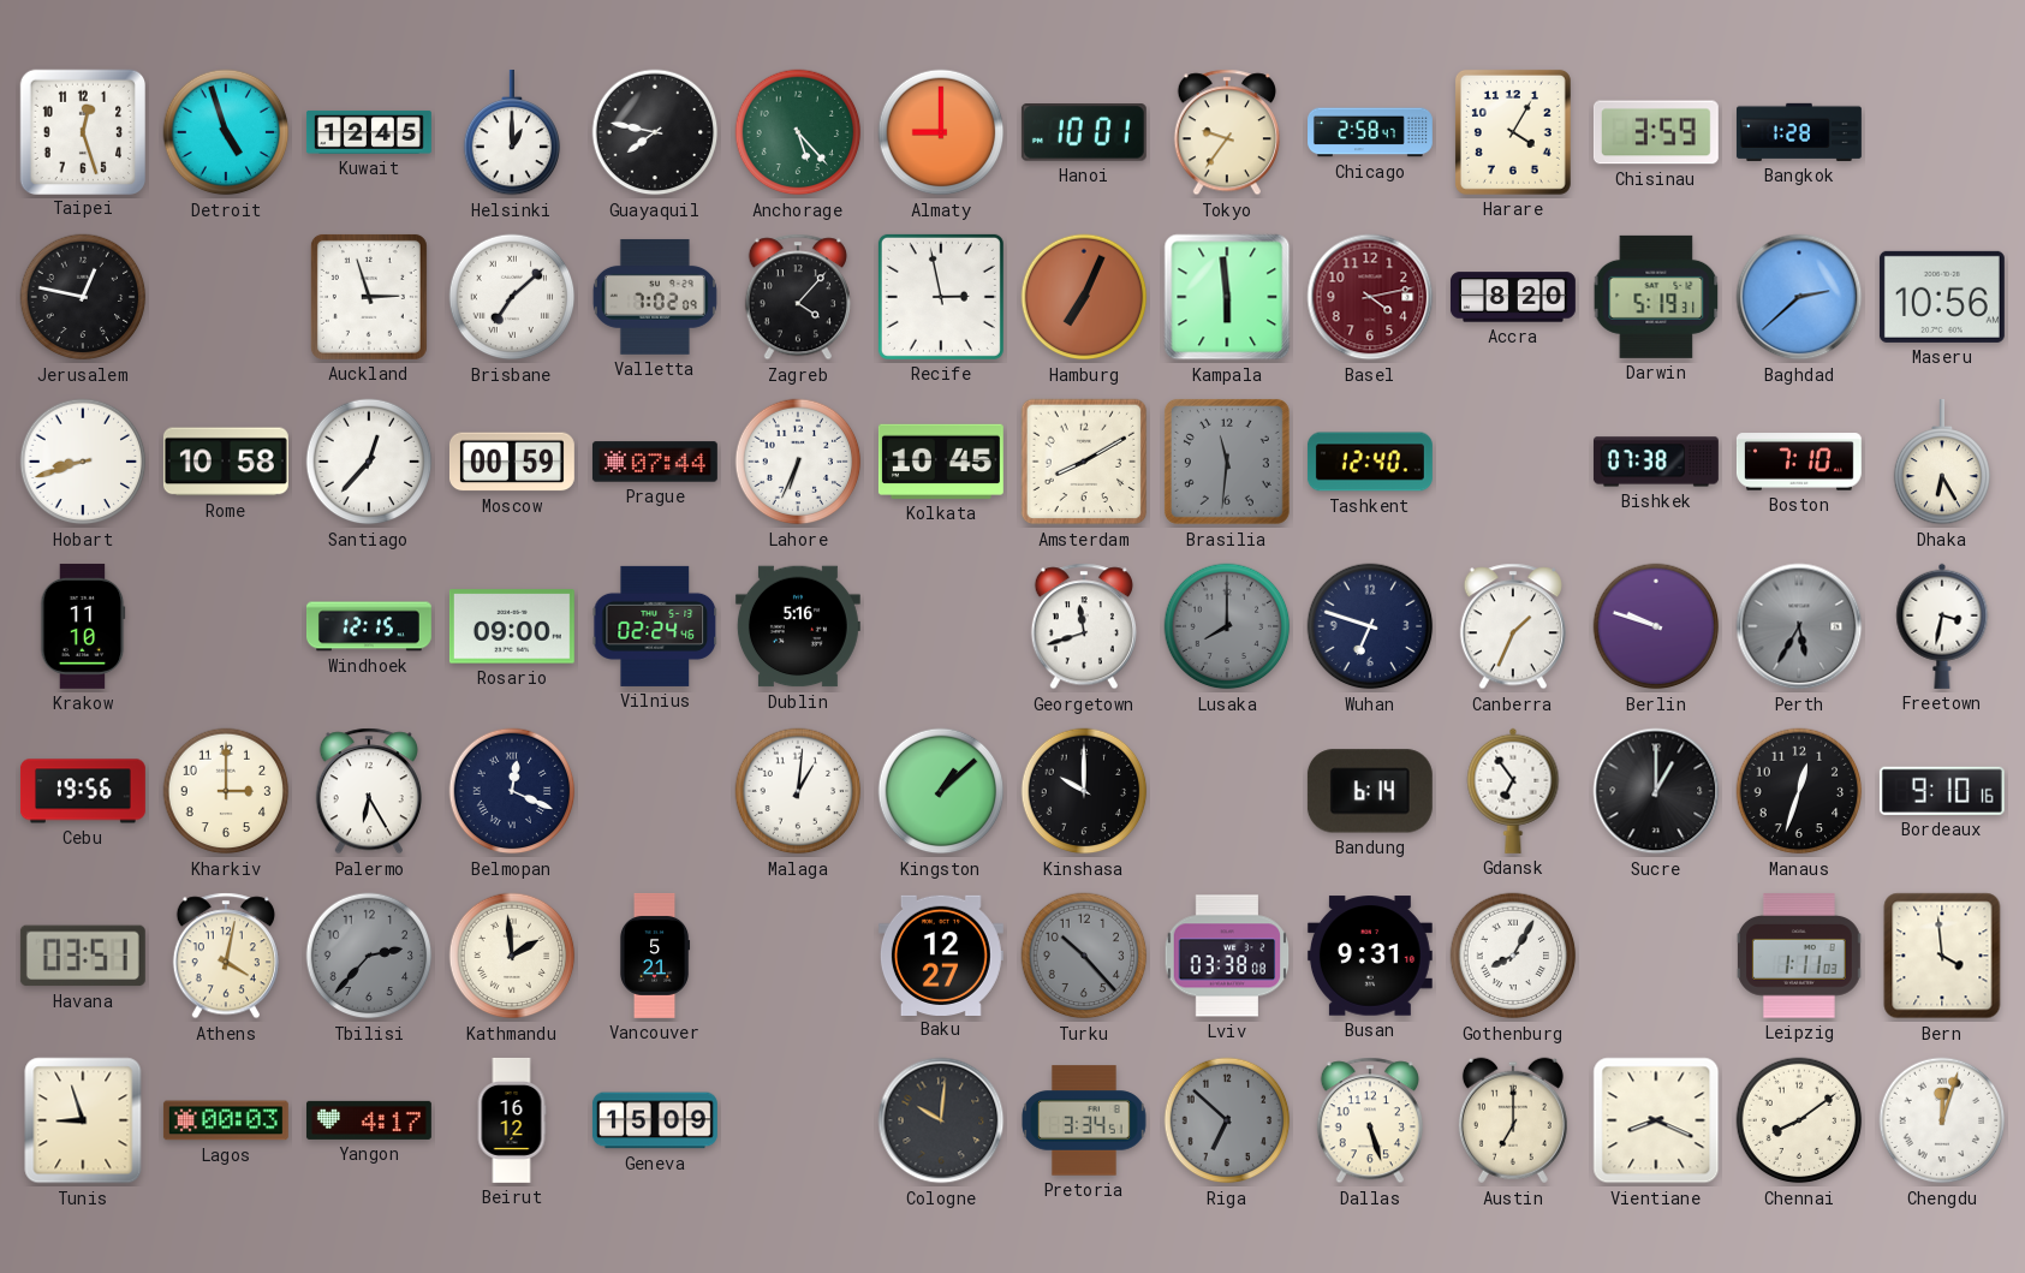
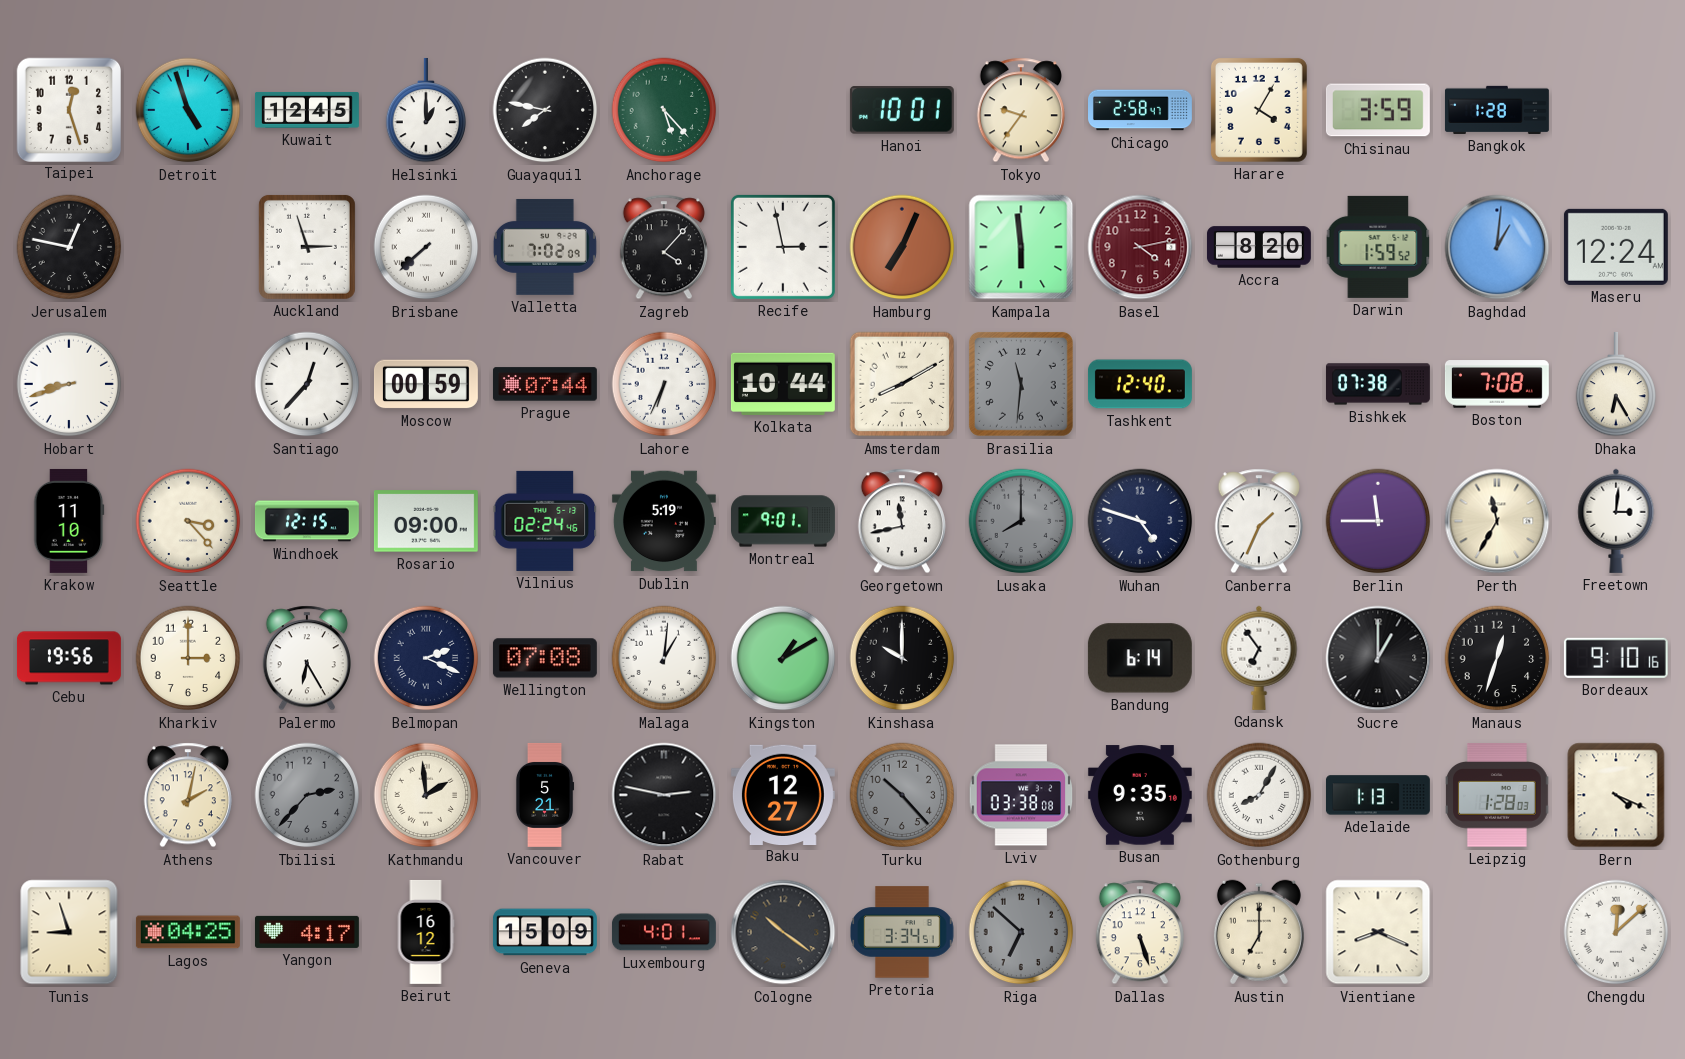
Almaty: 9:00 -> none
Brisbane: 7:08 -> 7:38
Darwin: 5:19 -> 1:59
Baghdad: 2:38 -> 1:01
Maseru: 10:56 -> 12:24
Rome: 10:58 -> none
Kolkata: 10:45 -> 10:44
Boston: 7:10 -> 7:08
Seattle: none -> 3:23
Dublin: 5:16 -> 5:19
Montreal: none -> 9:01
Georgetown: 11:42 -> 11:43
Wuhan: 6:48 -> 4:48
Berlin: 9:48 -> 11:45
Perth: 5:35 -> 11:35
Perth dial: grey -> cream
Freetown: 3:32 -> 3:01
Belmopan: 12:19 -> 2:19
Wellington: none -> 07:08
Kingston: 1:08 -> 1:10
Havana: 03:51 -> none
Athens: 4:02 -> 2:02
Rabat: none -> 2:47
Busan: 9:31 -> 9:35
Adelaide: none -> 1:13
Leipzig: 1:11 -> 1:28
Bern: 3:59 -> 4:19
Lagos: 00:03 -> 04:25
Luxembourg: none -> 4:01
Cologne: 10:01 -> 10:21
Chennai: 8:09 -> none
Chengdu: 12:03 -> 12:08
